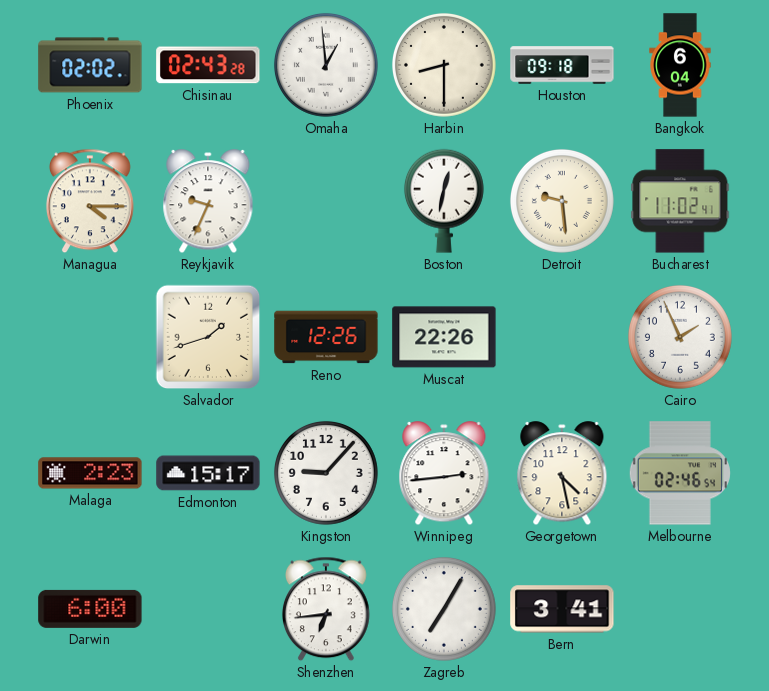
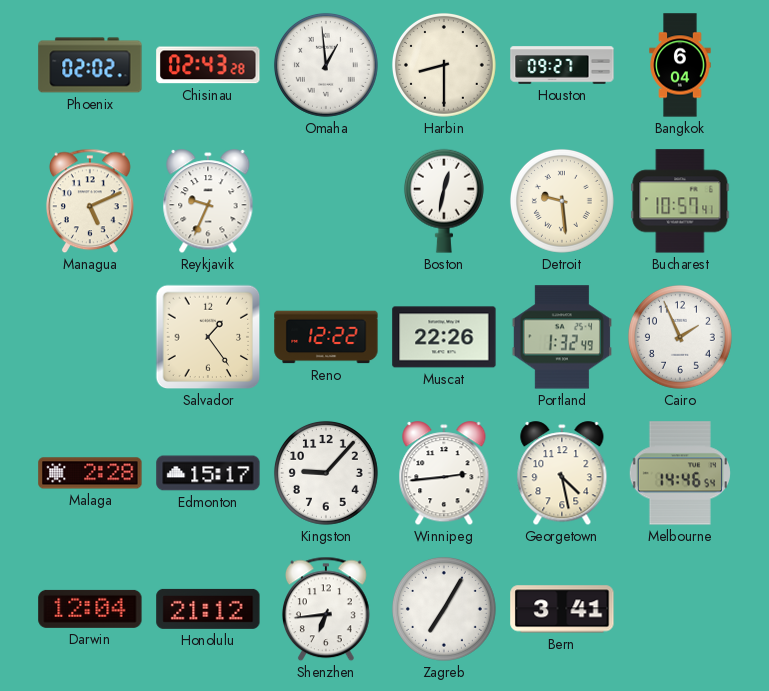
Houston: 09:18 -> 09:27
Managua: 4:15 -> 5:11
Bucharest: 11:02 -> 10:57
Salvador: 1:42 -> 1:24
Reno: 12:26 -> 12:22
Portland: none -> 1:32
Malaga: 2:23 -> 2:28
Melbourne: 02:46 -> 14:46
Darwin: 6:00 -> 12:04
Honolulu: none -> 21:12
